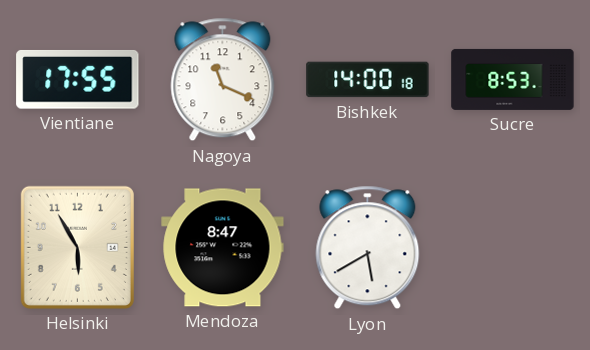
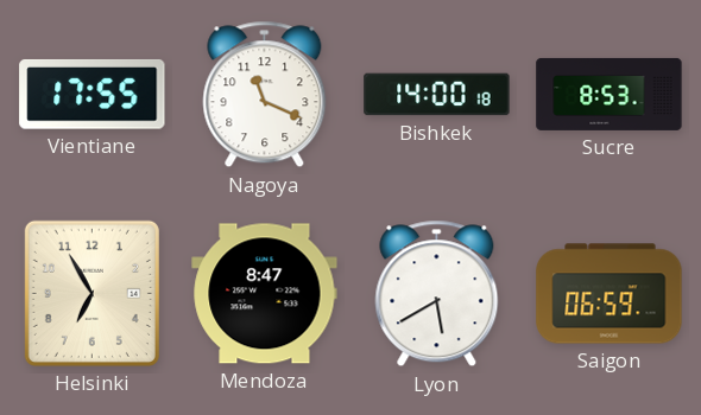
Helsinki: 5:55 -> 6:55
Saigon: none -> 06:59
